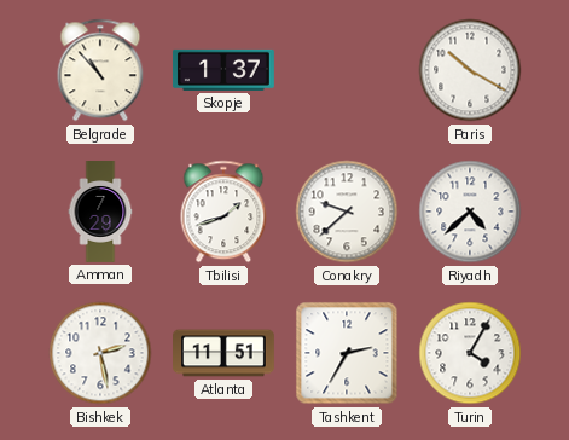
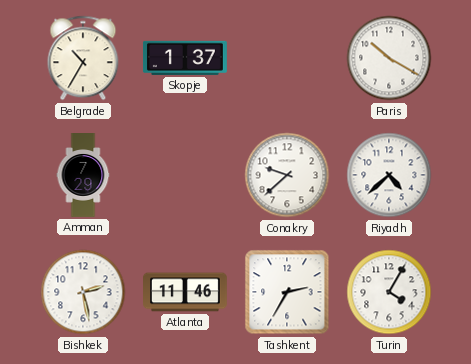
Belgrade: 10:53 -> 10:35
Tbilisi: 1:42 -> none
Atlanta: 11:51 -> 11:46
